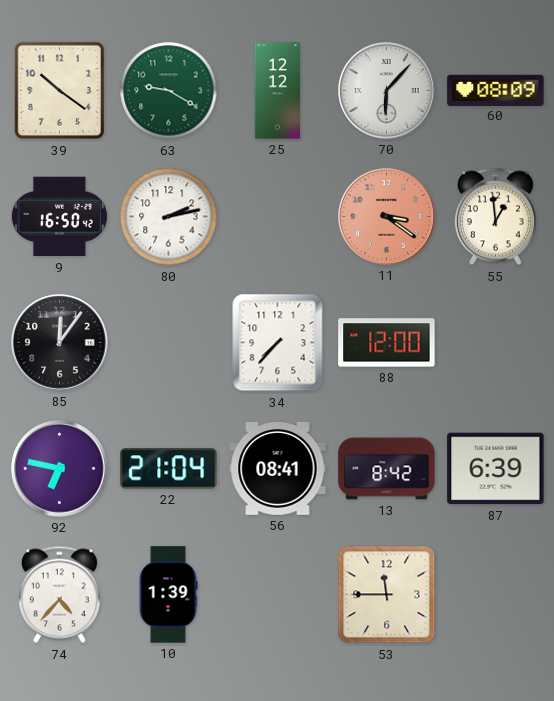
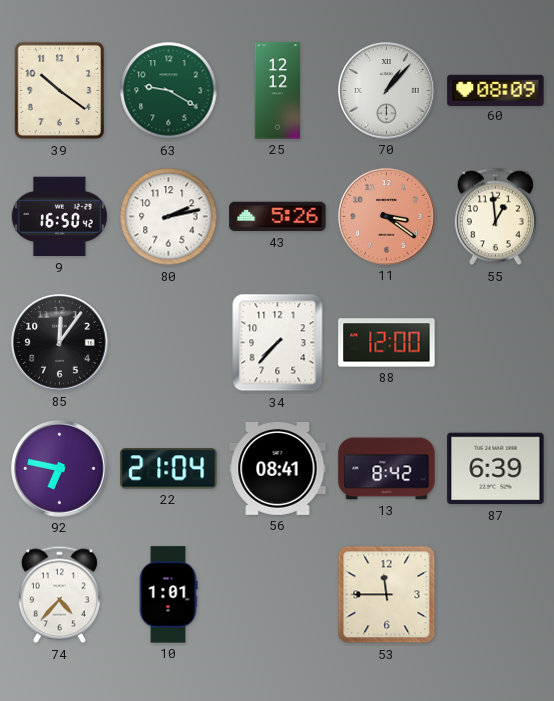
70: 6:07 -> 1:07
43: none -> 5:26
10: 1:39 -> 1:01
